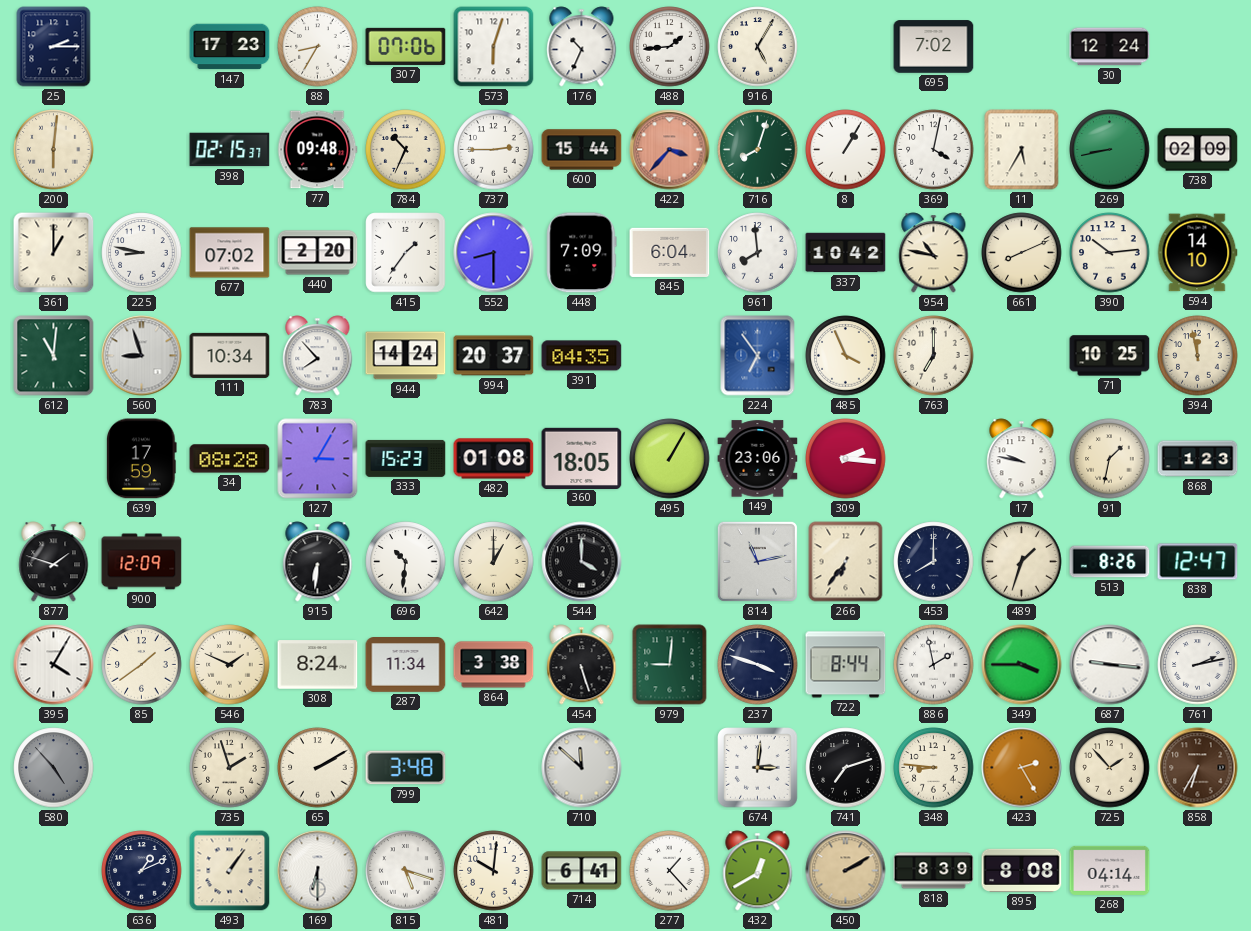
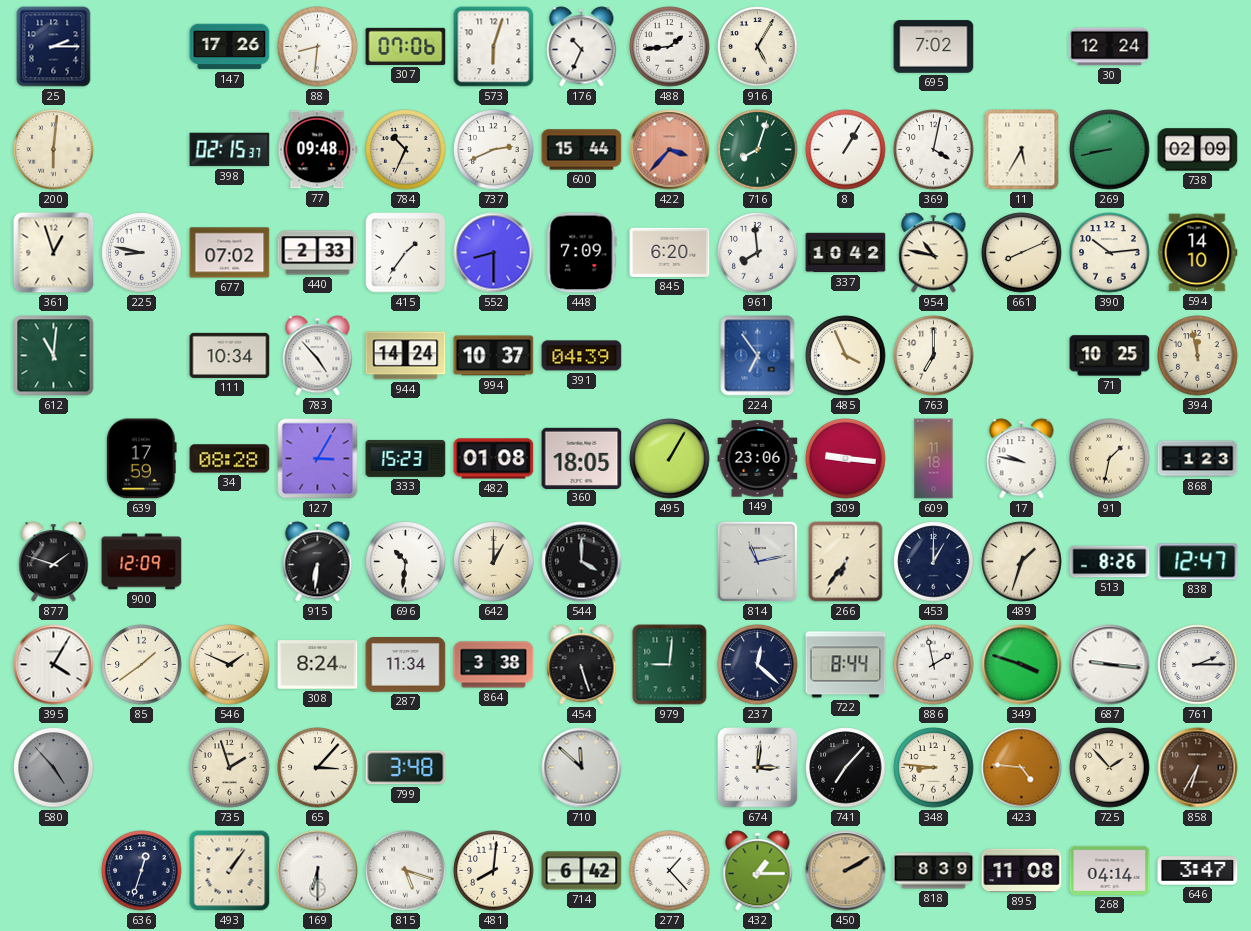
147: 17:23 -> 17:26
88: 8:35 -> 8:31
737: 2:45 -> 2:41
361: 1:00 -> 12:57
440: 2:20 -> 2:33
845: 6:04 -> 6:20
560: 8:57 -> none
783: 7:53 -> 4:53
994: 20:37 -> 10:37
391: 04:35 -> 04:39
309: 2:16 -> 9:16
609: none -> 11:18
453: 8:00 -> 1:00
237: 3:48 -> 12:22
349: 3:45 -> 3:48
761: 2:13 -> 2:15
65: 2:10 -> 3:07
741: 7:12 -> 7:07
423: 2:25 -> 4:46
636: 1:11 -> 12:33
481: 10:01 -> 8:01
714: 6:41 -> 6:42
432: 12:40 -> 1:15
895: 8:08 -> 11:08
646: none -> 3:47
